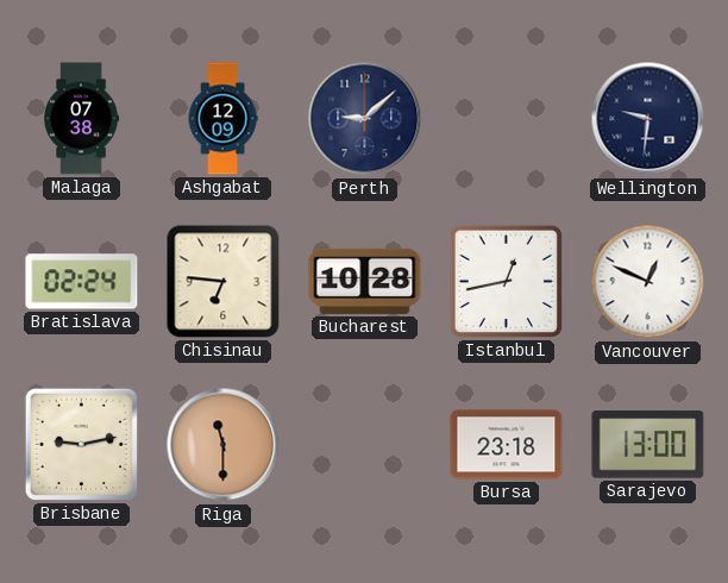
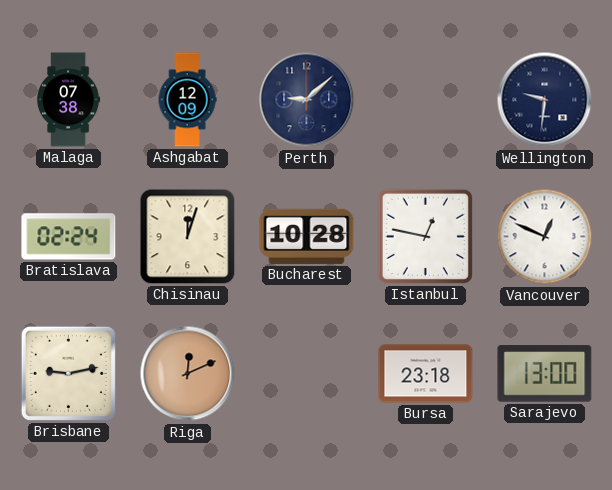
Chisinau: 6:46 -> 12:03
Istanbul: 12:43 -> 12:47
Riga: 11:30 -> 12:11
